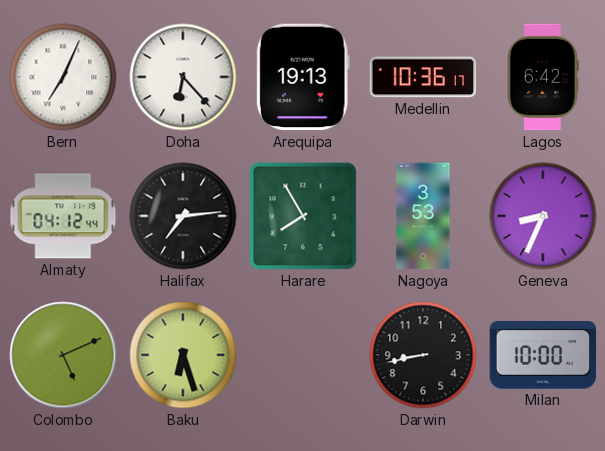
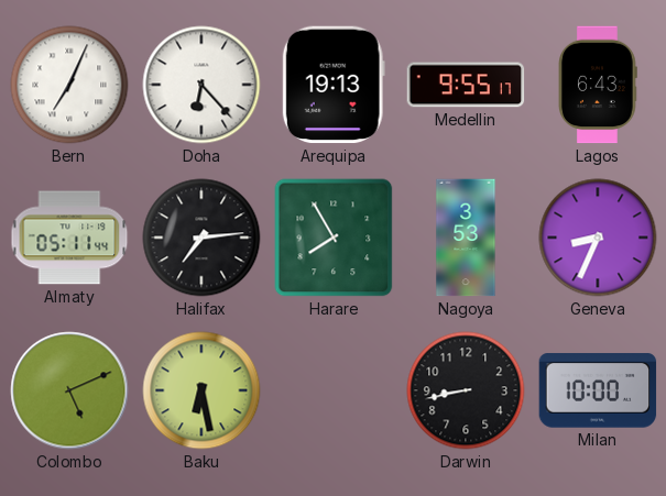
Medellin: 10:36 -> 9:55
Lagos: 6:42 -> 6:43
Almaty: 04:12 -> 05:11
Baku: 6:27 -> 6:28
